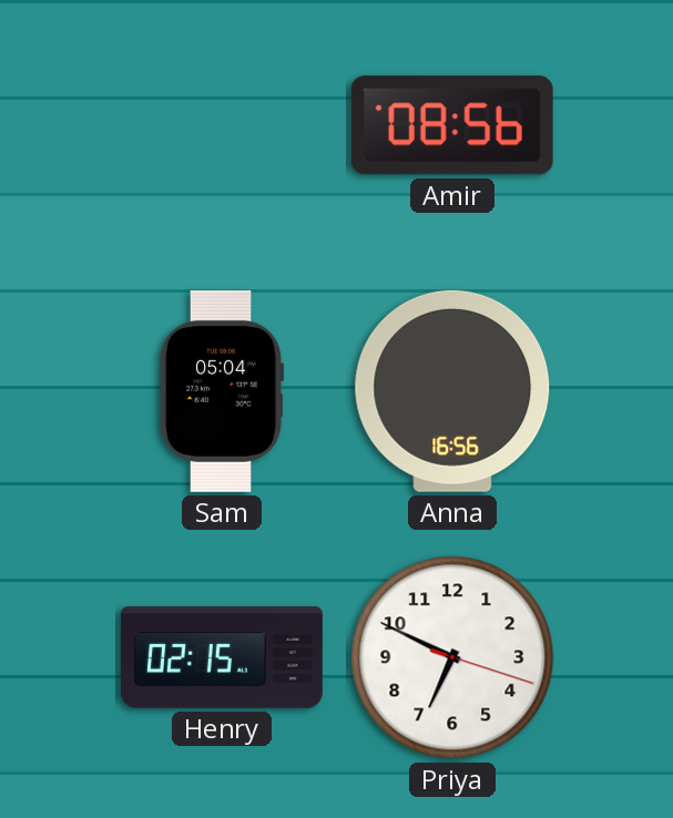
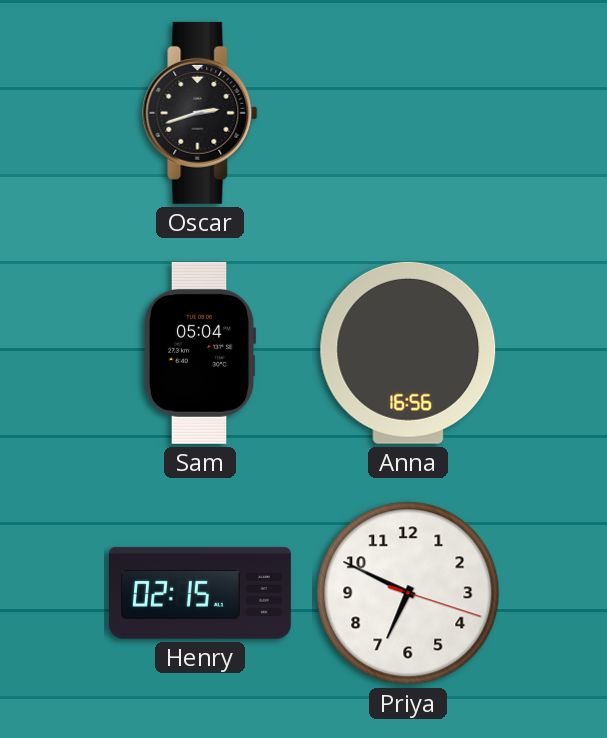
Oscar: none -> 2:42
Amir: 08:56 -> none
